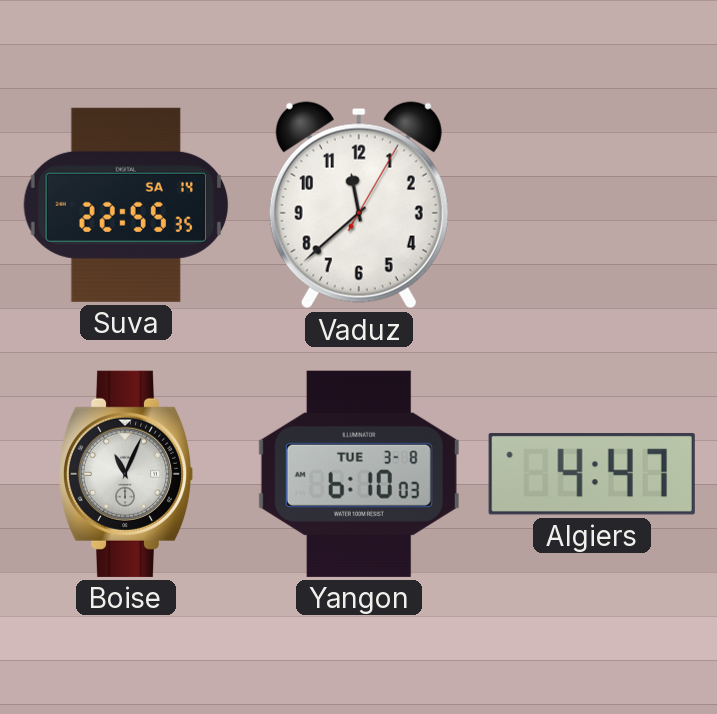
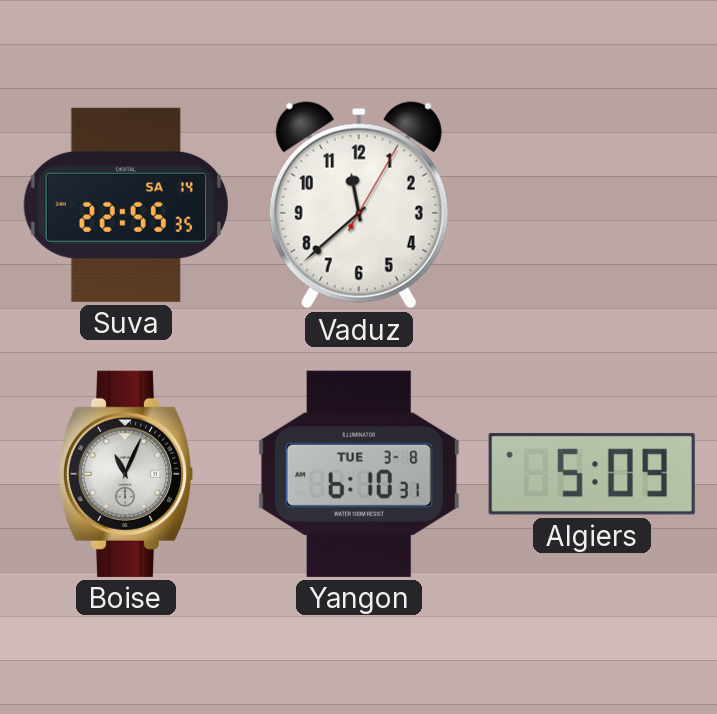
Yangon: 6:10:03 -> 6:10:31
Algiers: 4:47 -> 5:09
